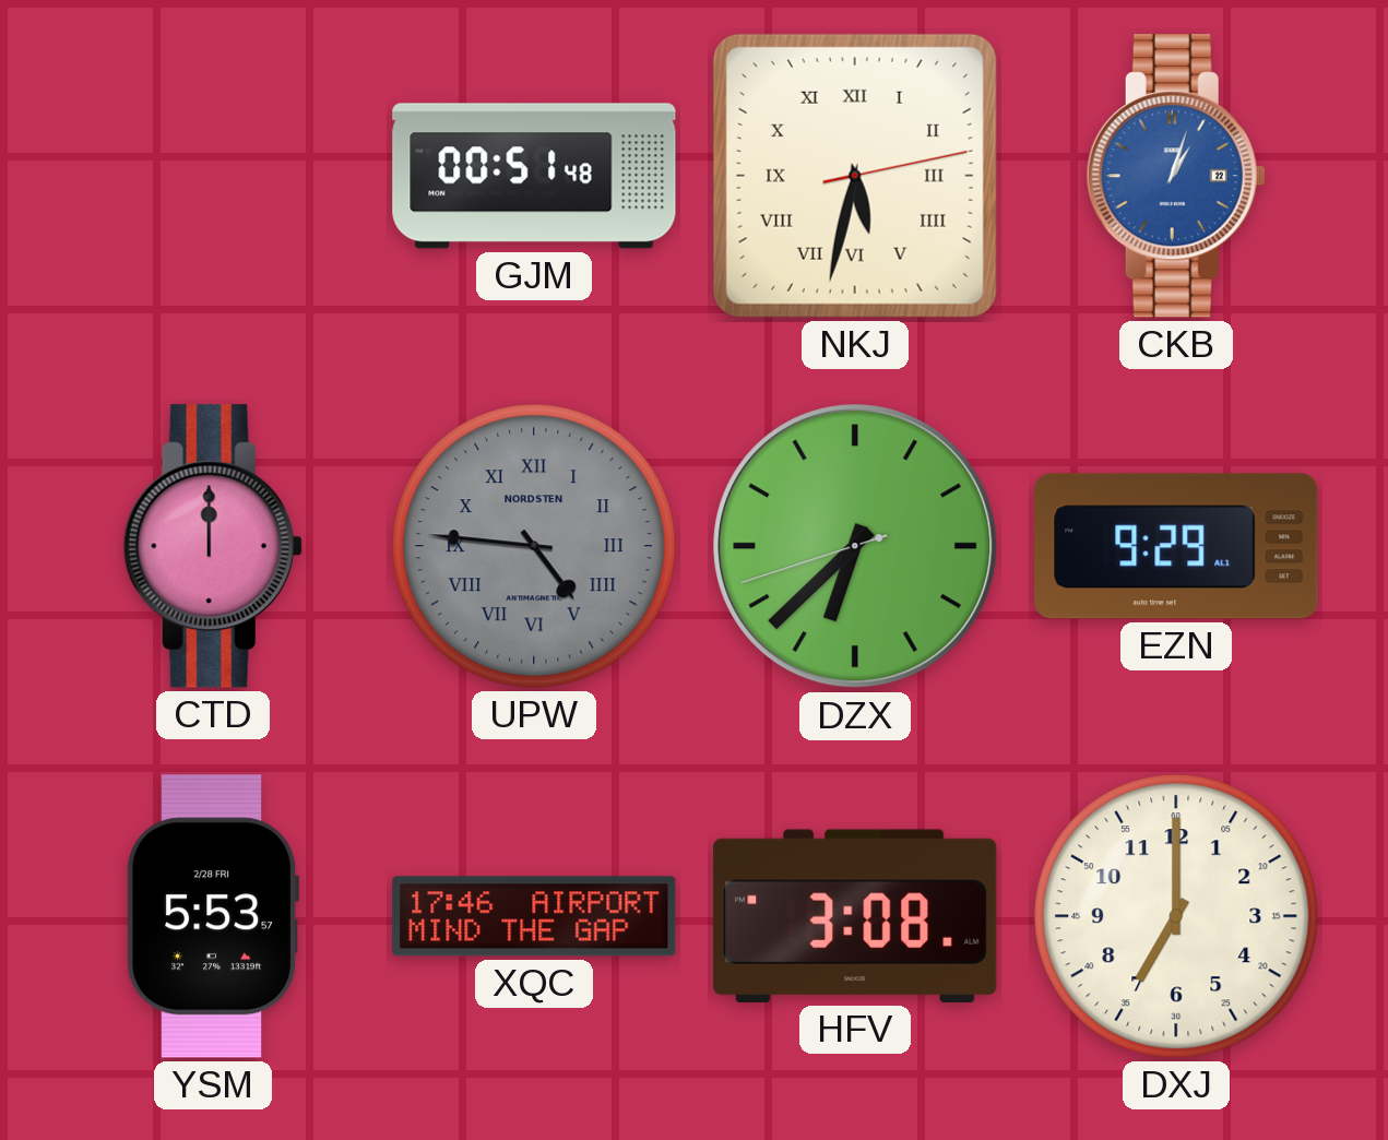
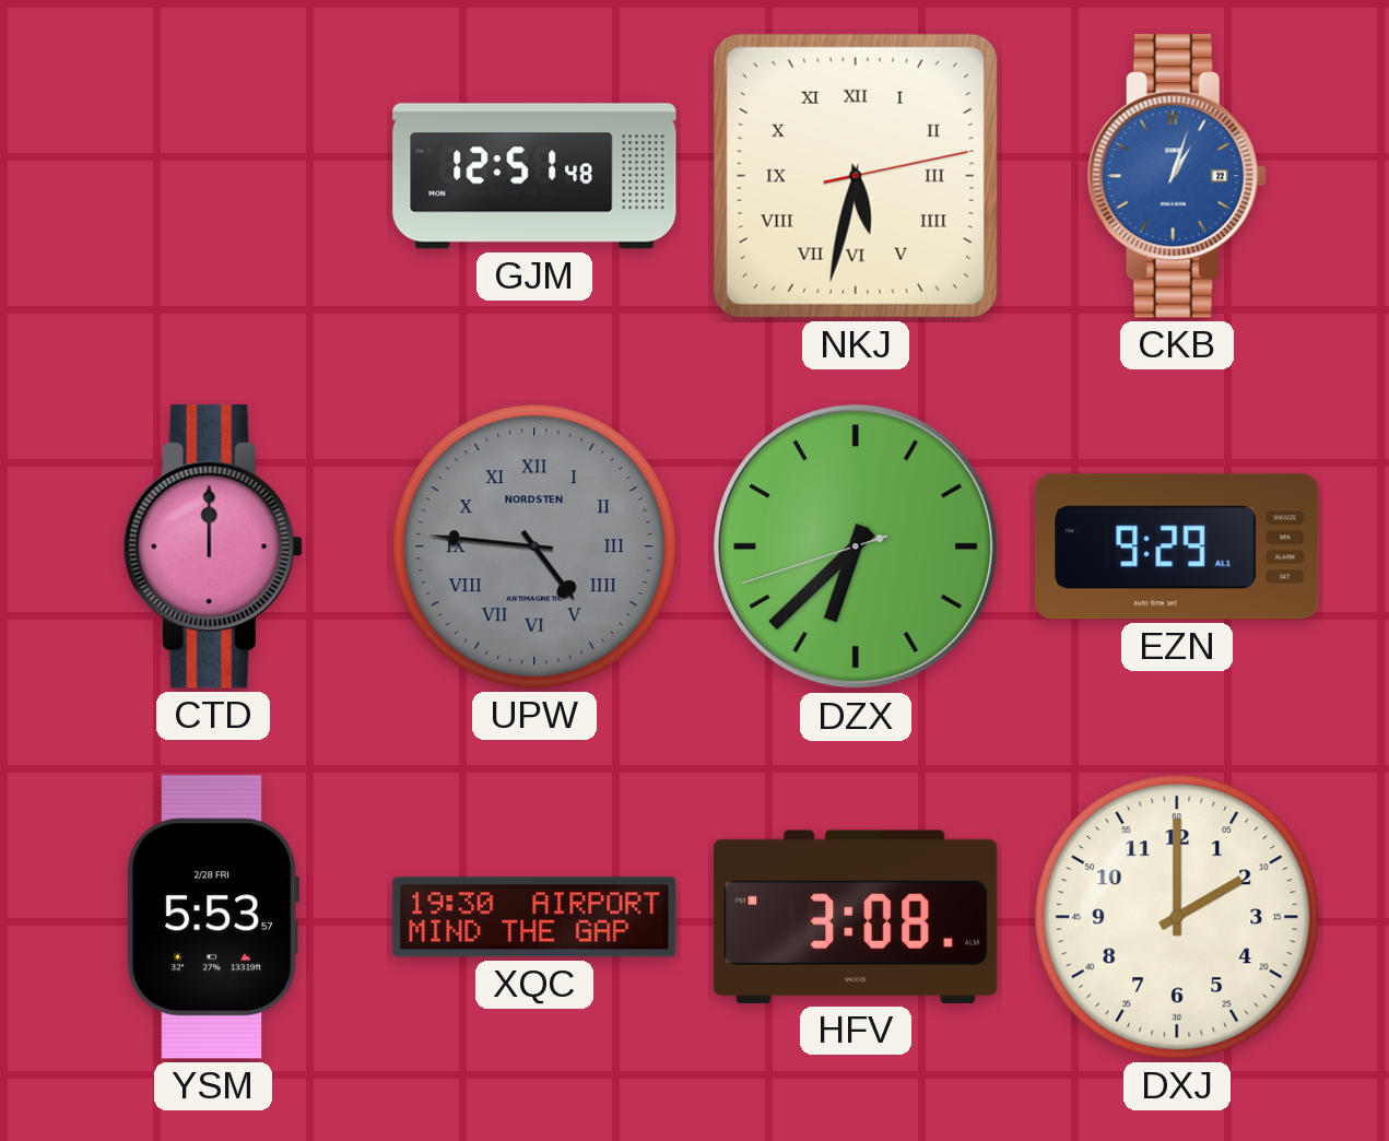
GJM: 00:51 -> 12:51
XQC: 17:46 -> 19:30
DXJ: 7:00 -> 2:00
